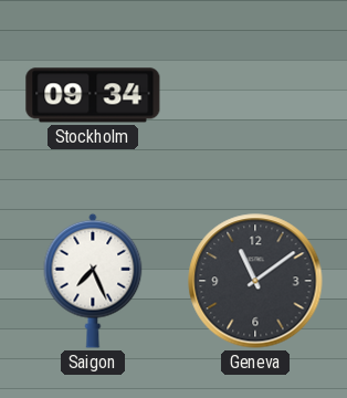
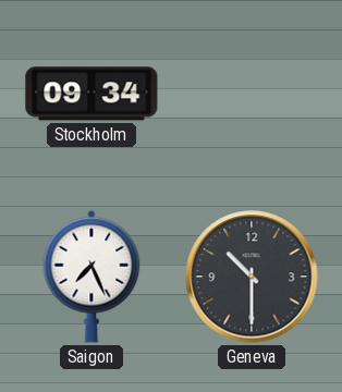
Geneva: 11:09 -> 10:30
